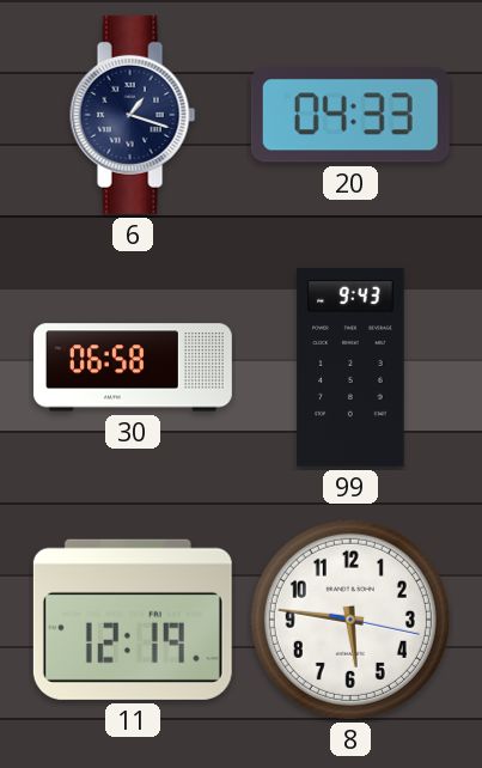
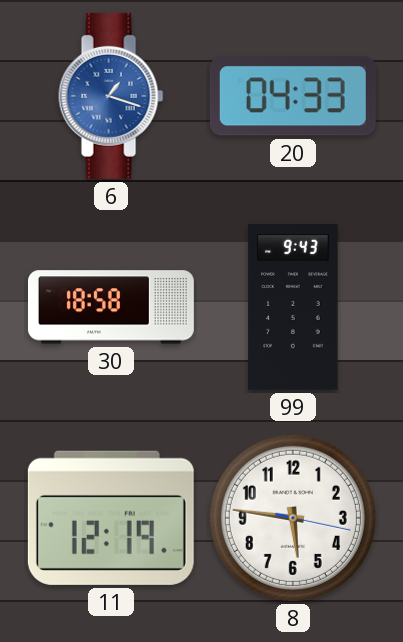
6 dial: navy -> blue
30: 06:58 -> 18:58
